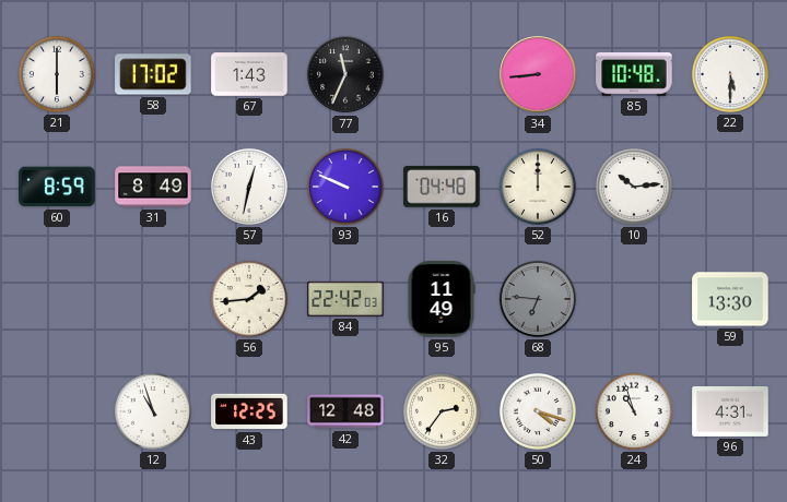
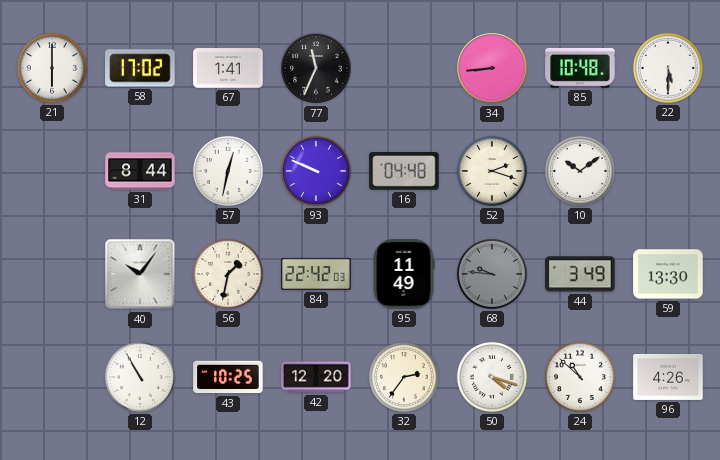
67: 1:43 -> 1:41
60: 8:59 -> none
31: 8:49 -> 8:44
52: 12:00 -> 2:18
10: 10:14 -> 10:09
40: none -> 10:06
56: 1:44 -> 1:32
68: 6:46 -> 9:46
44: none -> 3:49
12: 10:57 -> 10:55
43: 12:25 -> 10:25
42: 12:48 -> 12:20
24: 10:57 -> 10:52
96: 4:31 -> 4:26
